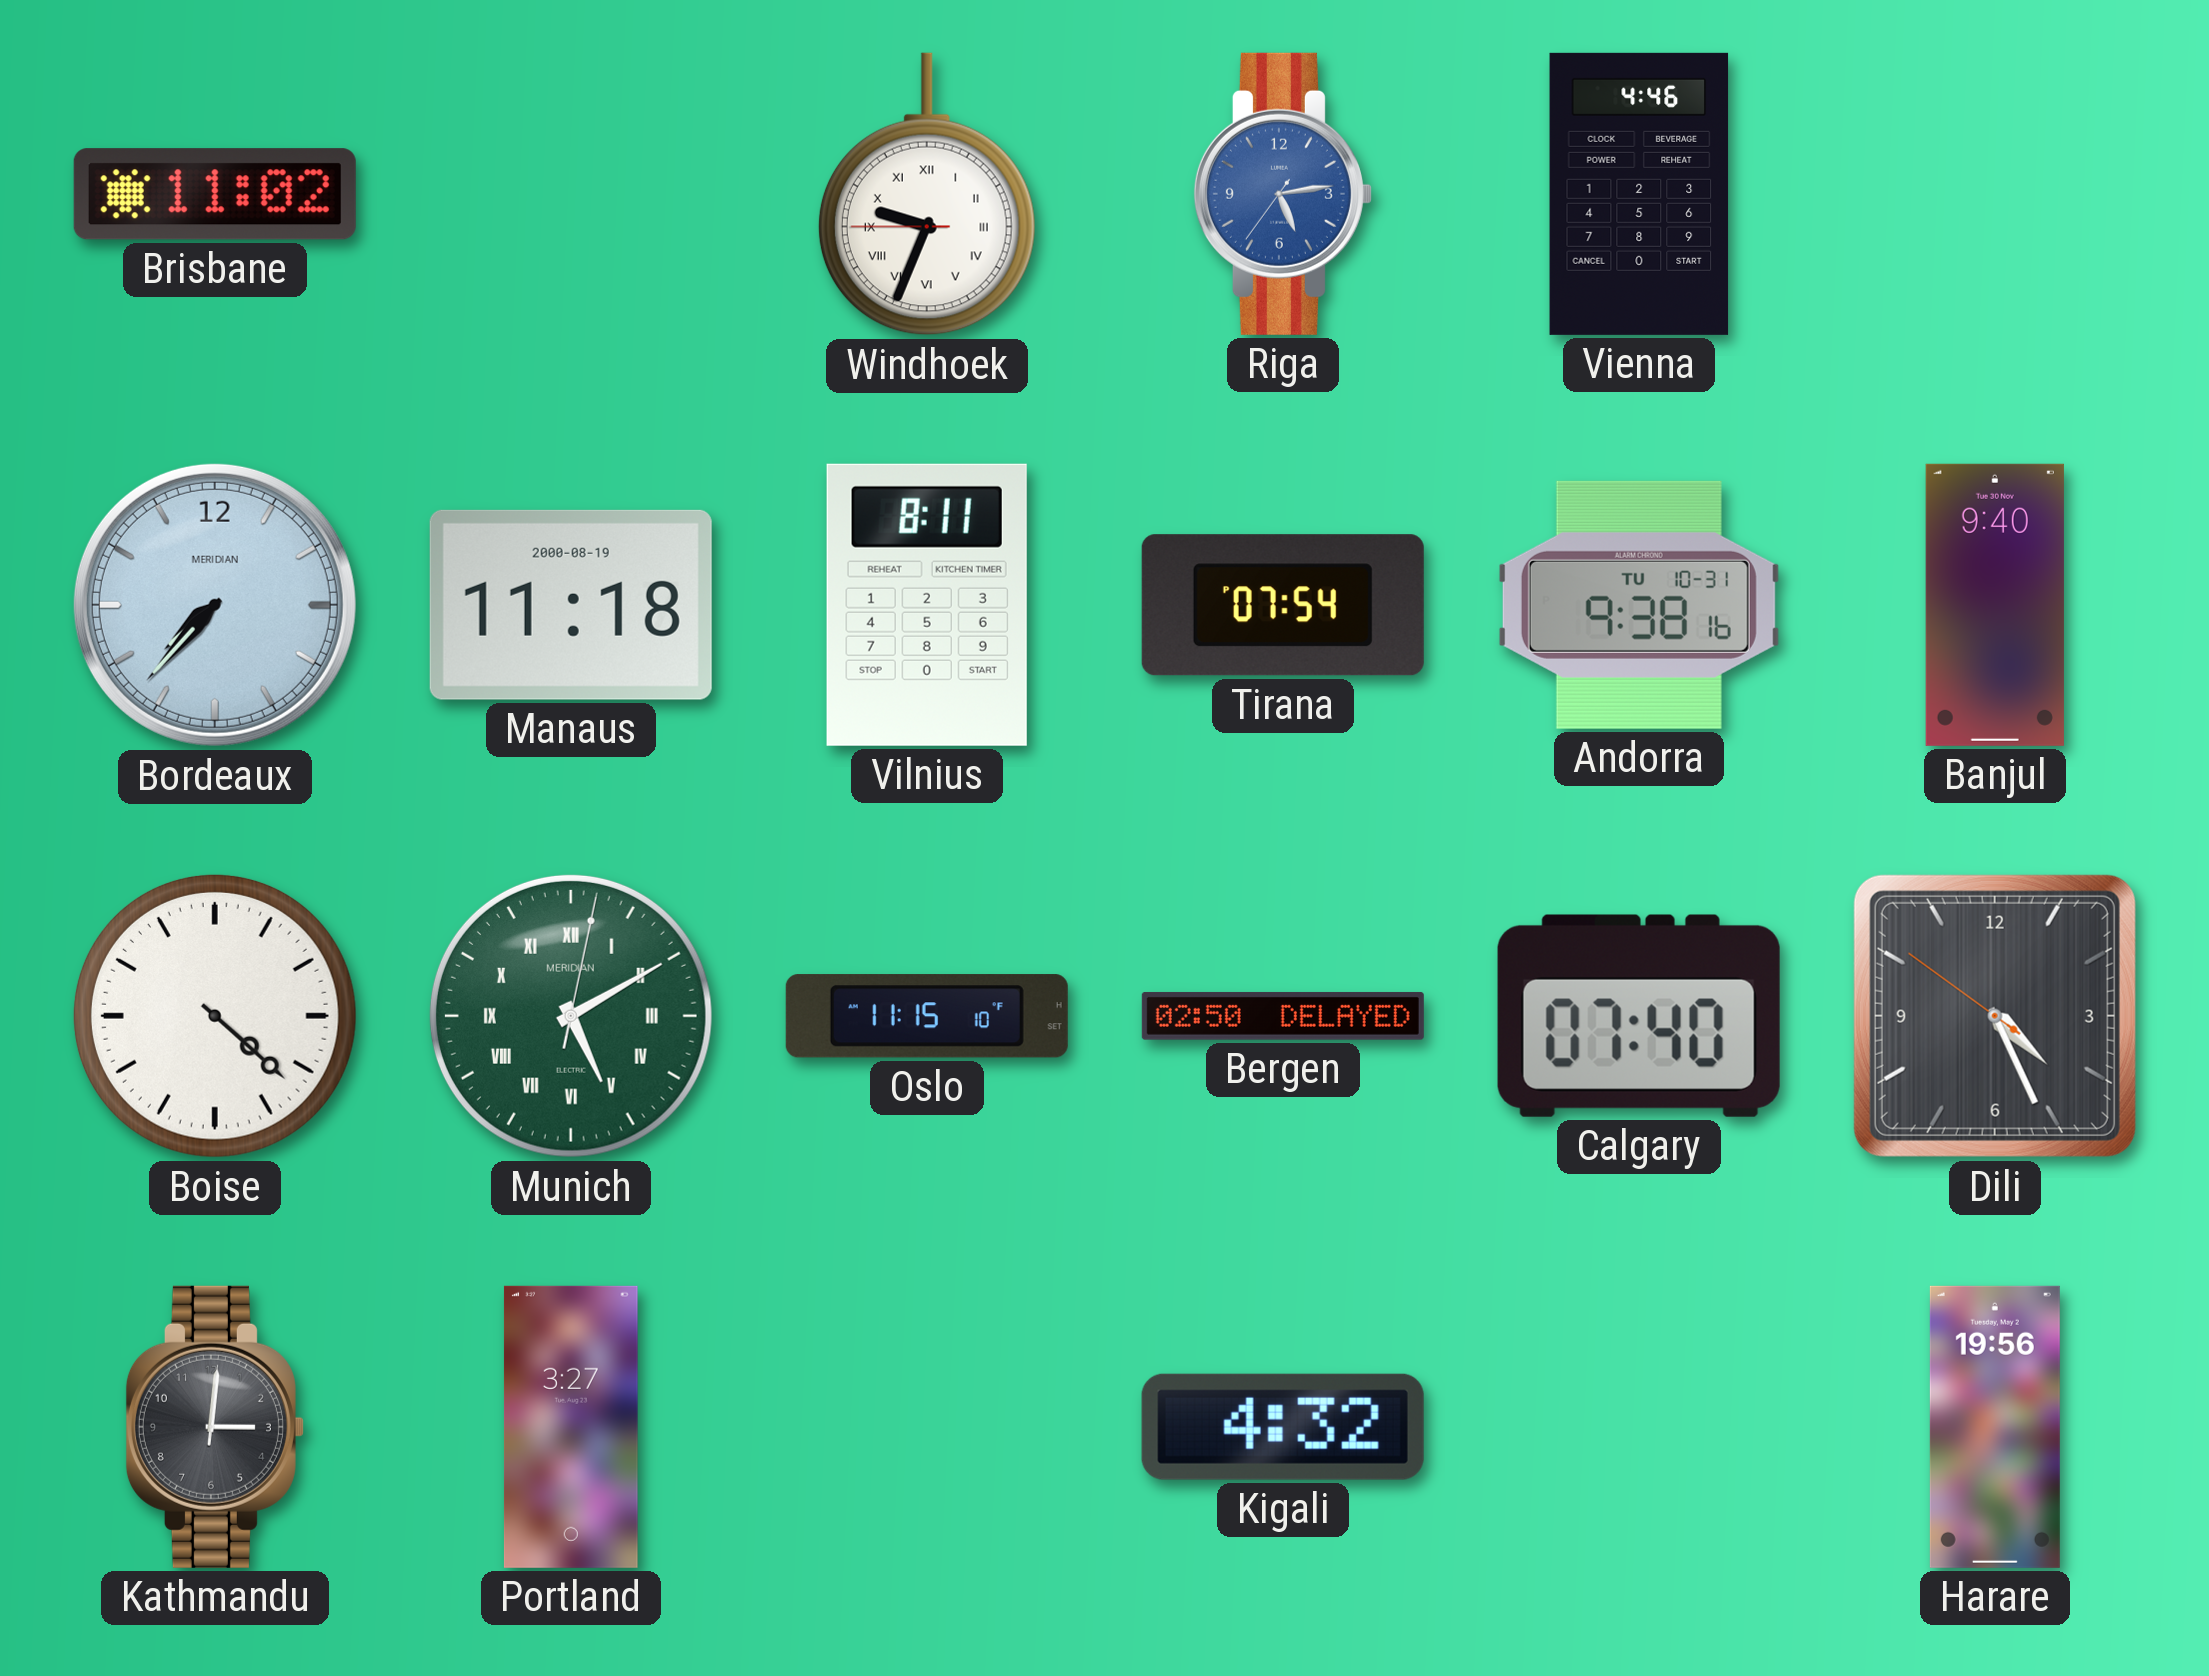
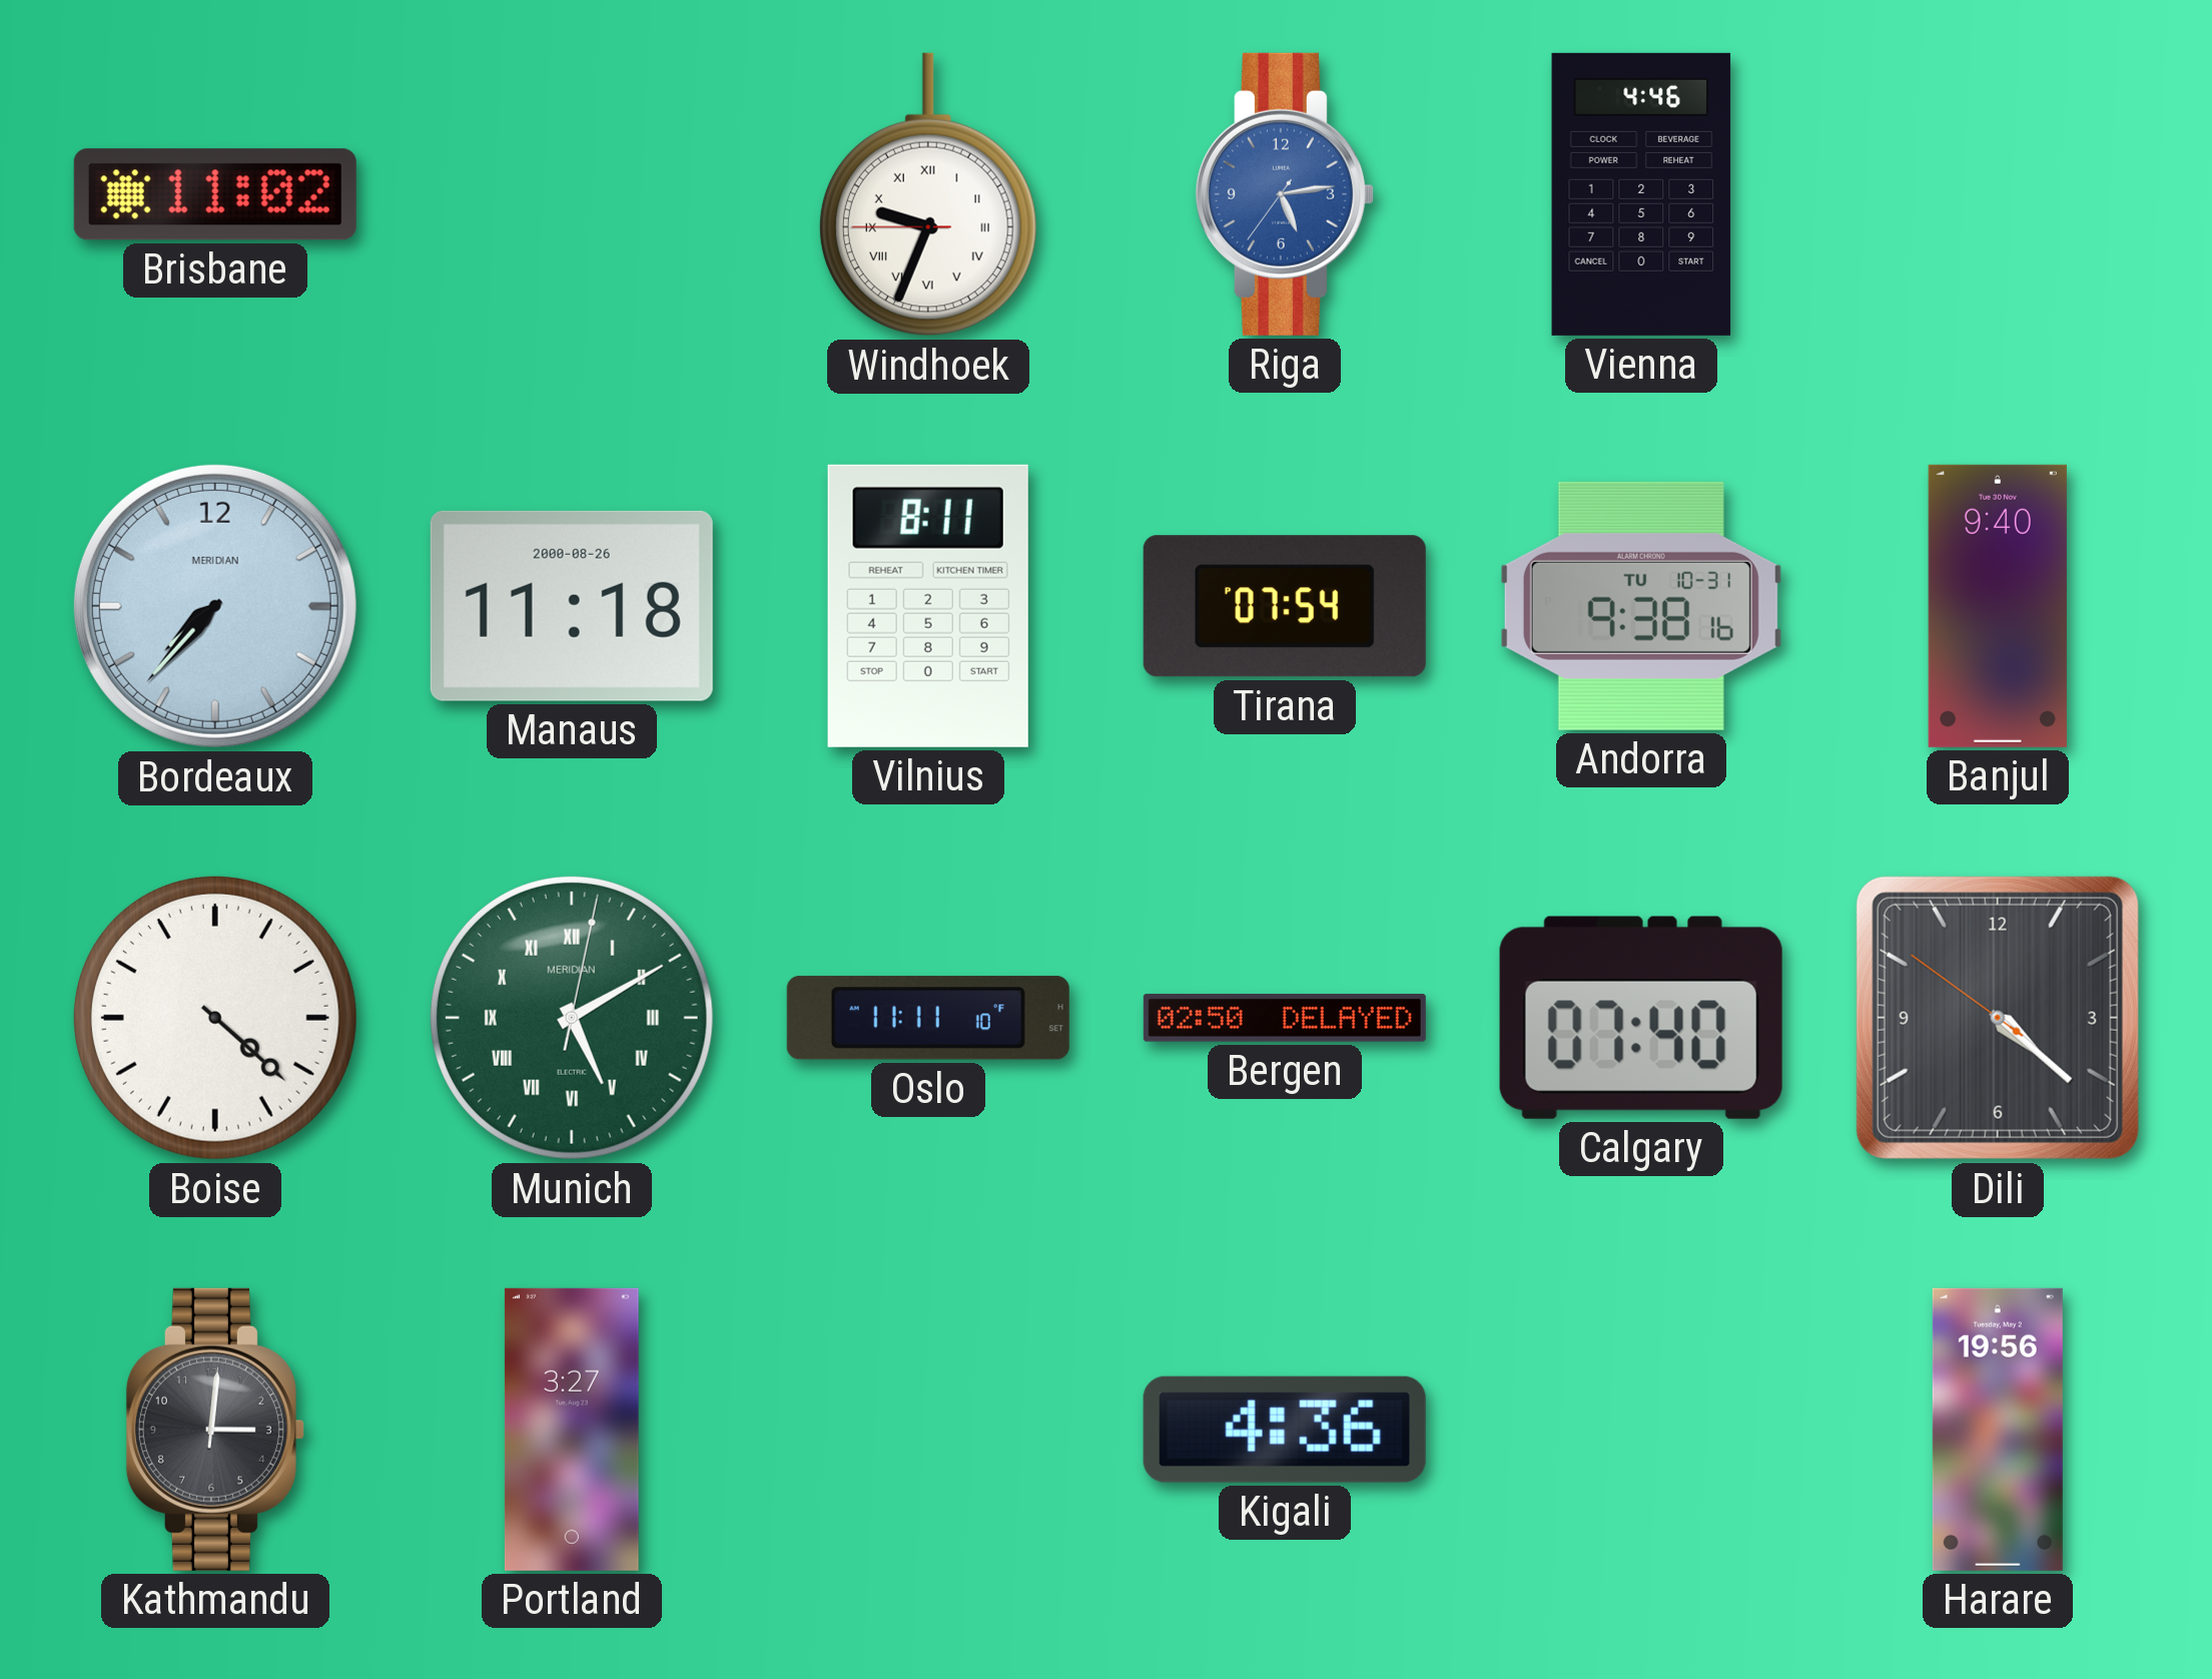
Manaus date: 2000-08-19 -> 2000-08-26
Oslo: 11:15 -> 11:11
Dili: 4:25 -> 4:21
Kigali: 4:32 -> 4:36
